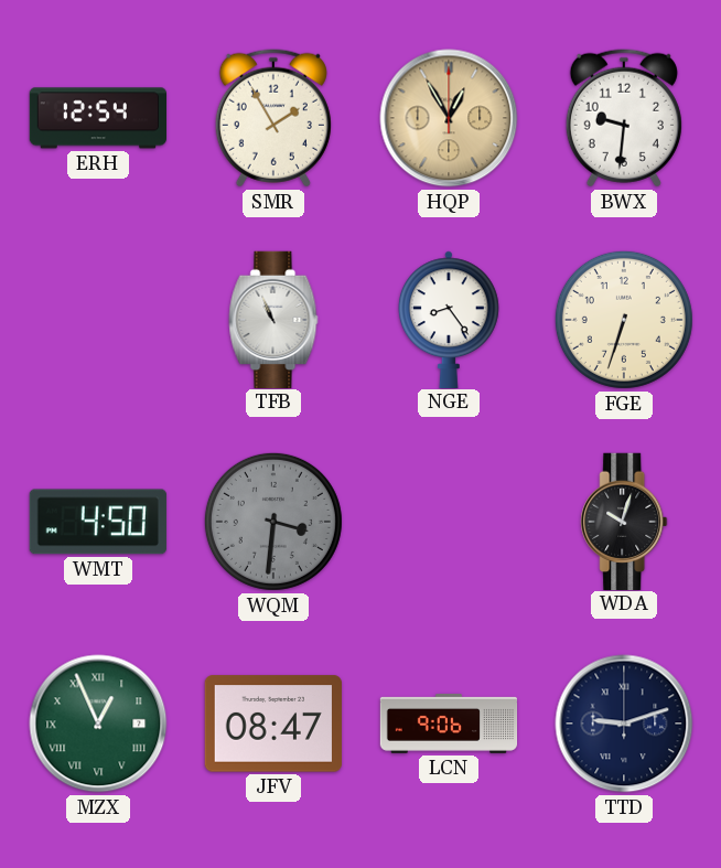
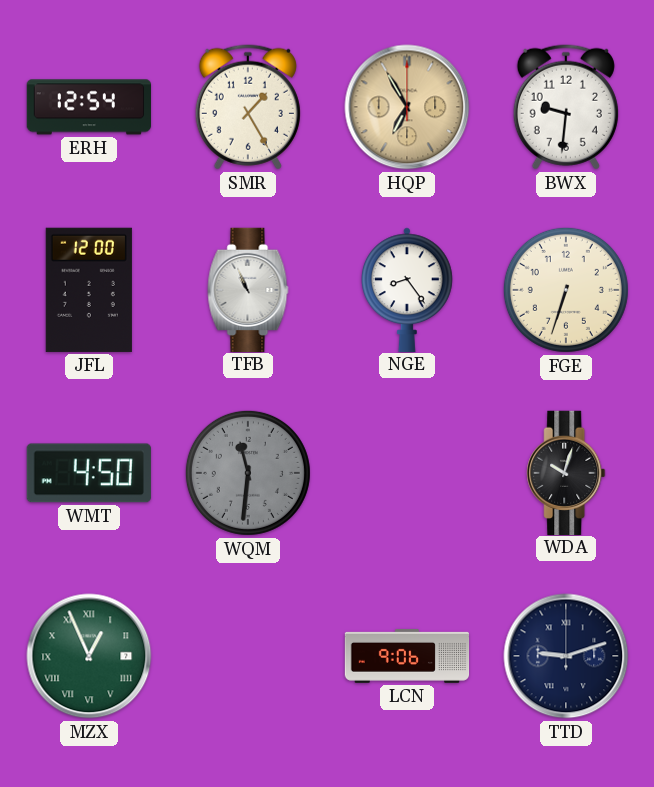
SMR: 1:55 -> 1:25
HQP: 12:55 -> 6:55
JFL: none -> 12:00
WQM: 3:31 -> 11:31
JFV: 08:47 -> none
